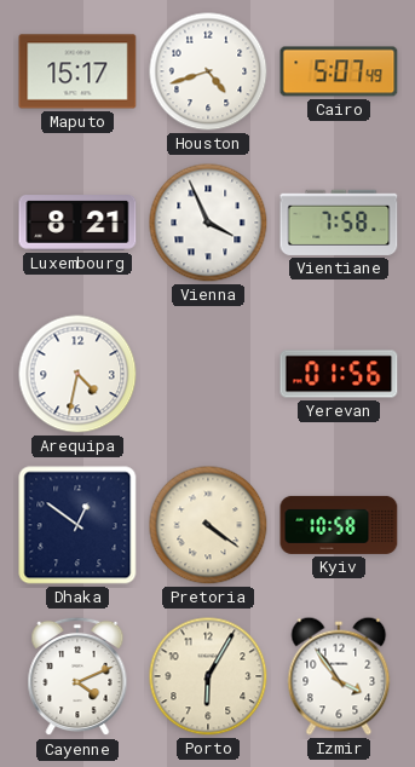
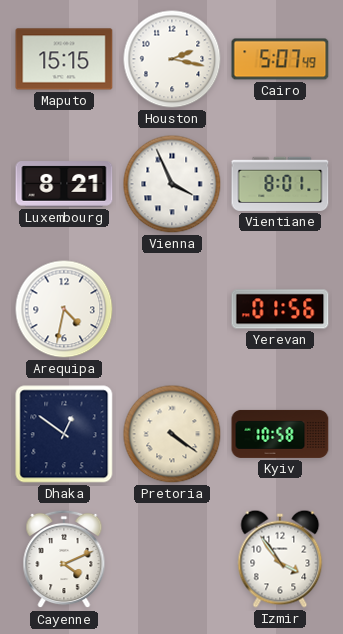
Maputo: 15:17 -> 15:15
Houston: 4:42 -> 2:17
Vientiane: 7:58 -> 8:01
Porto: 6:05 -> none
